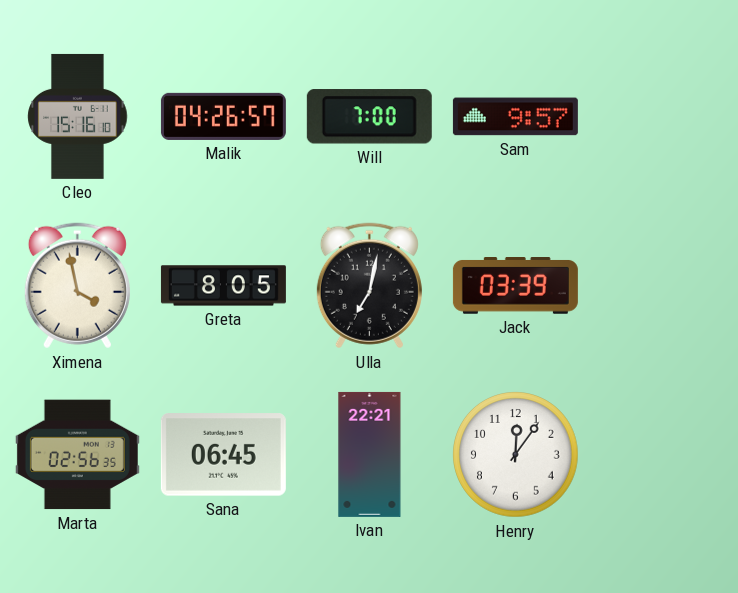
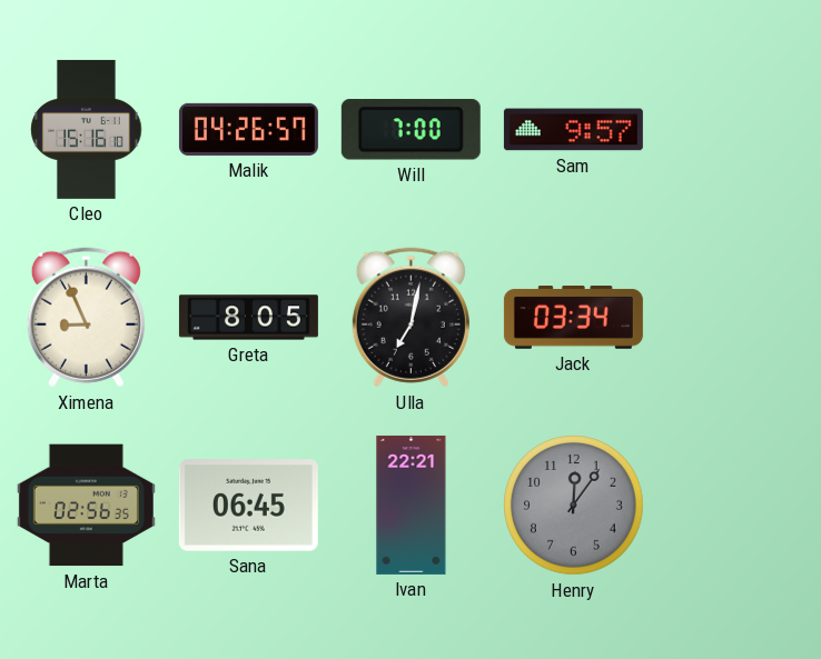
Ximena: 3:58 -> 8:56
Jack: 03:39 -> 03:34
Henry dial: white -> grey
